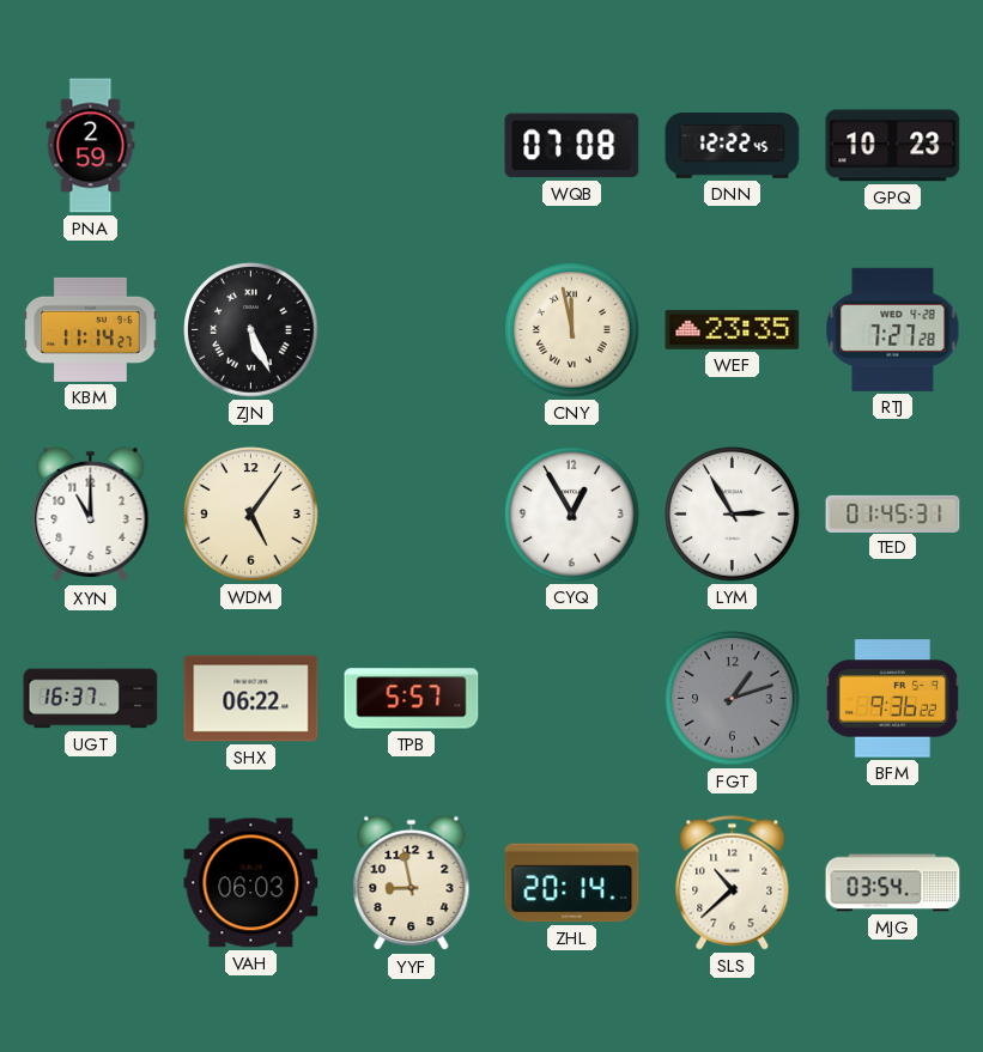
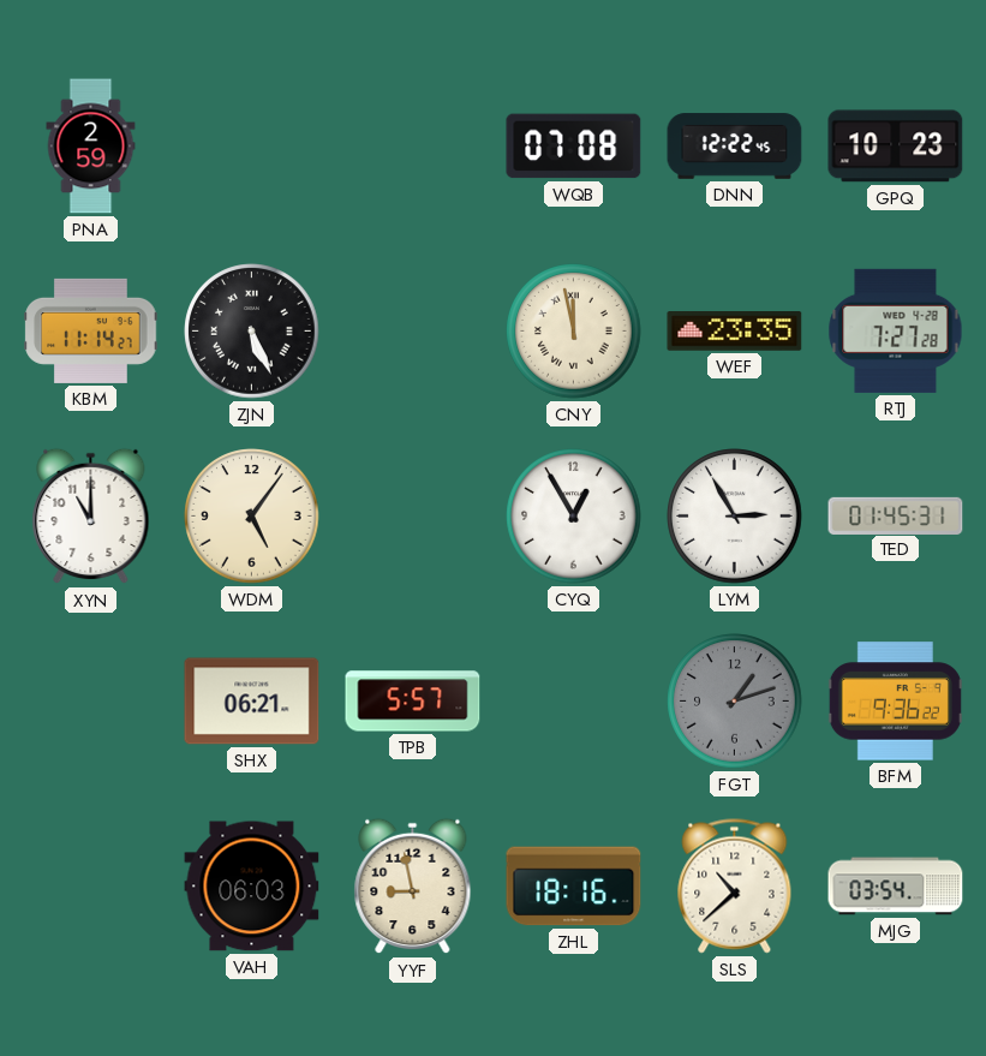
UGT: 16:37 -> none
SHX: 06:22 -> 06:21
ZHL: 20:14 -> 18:16
